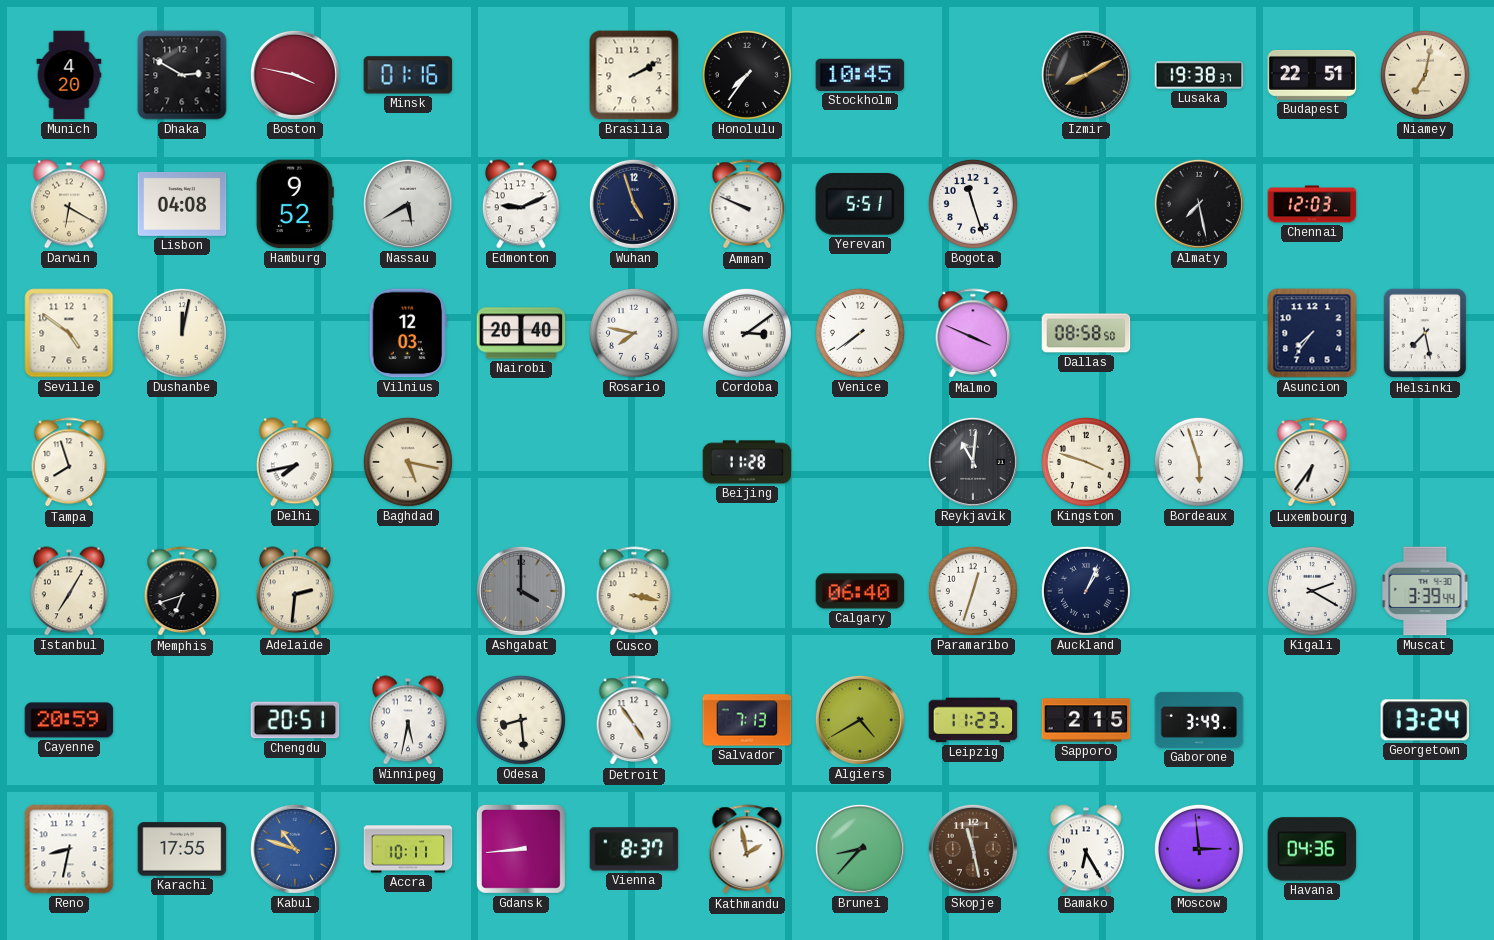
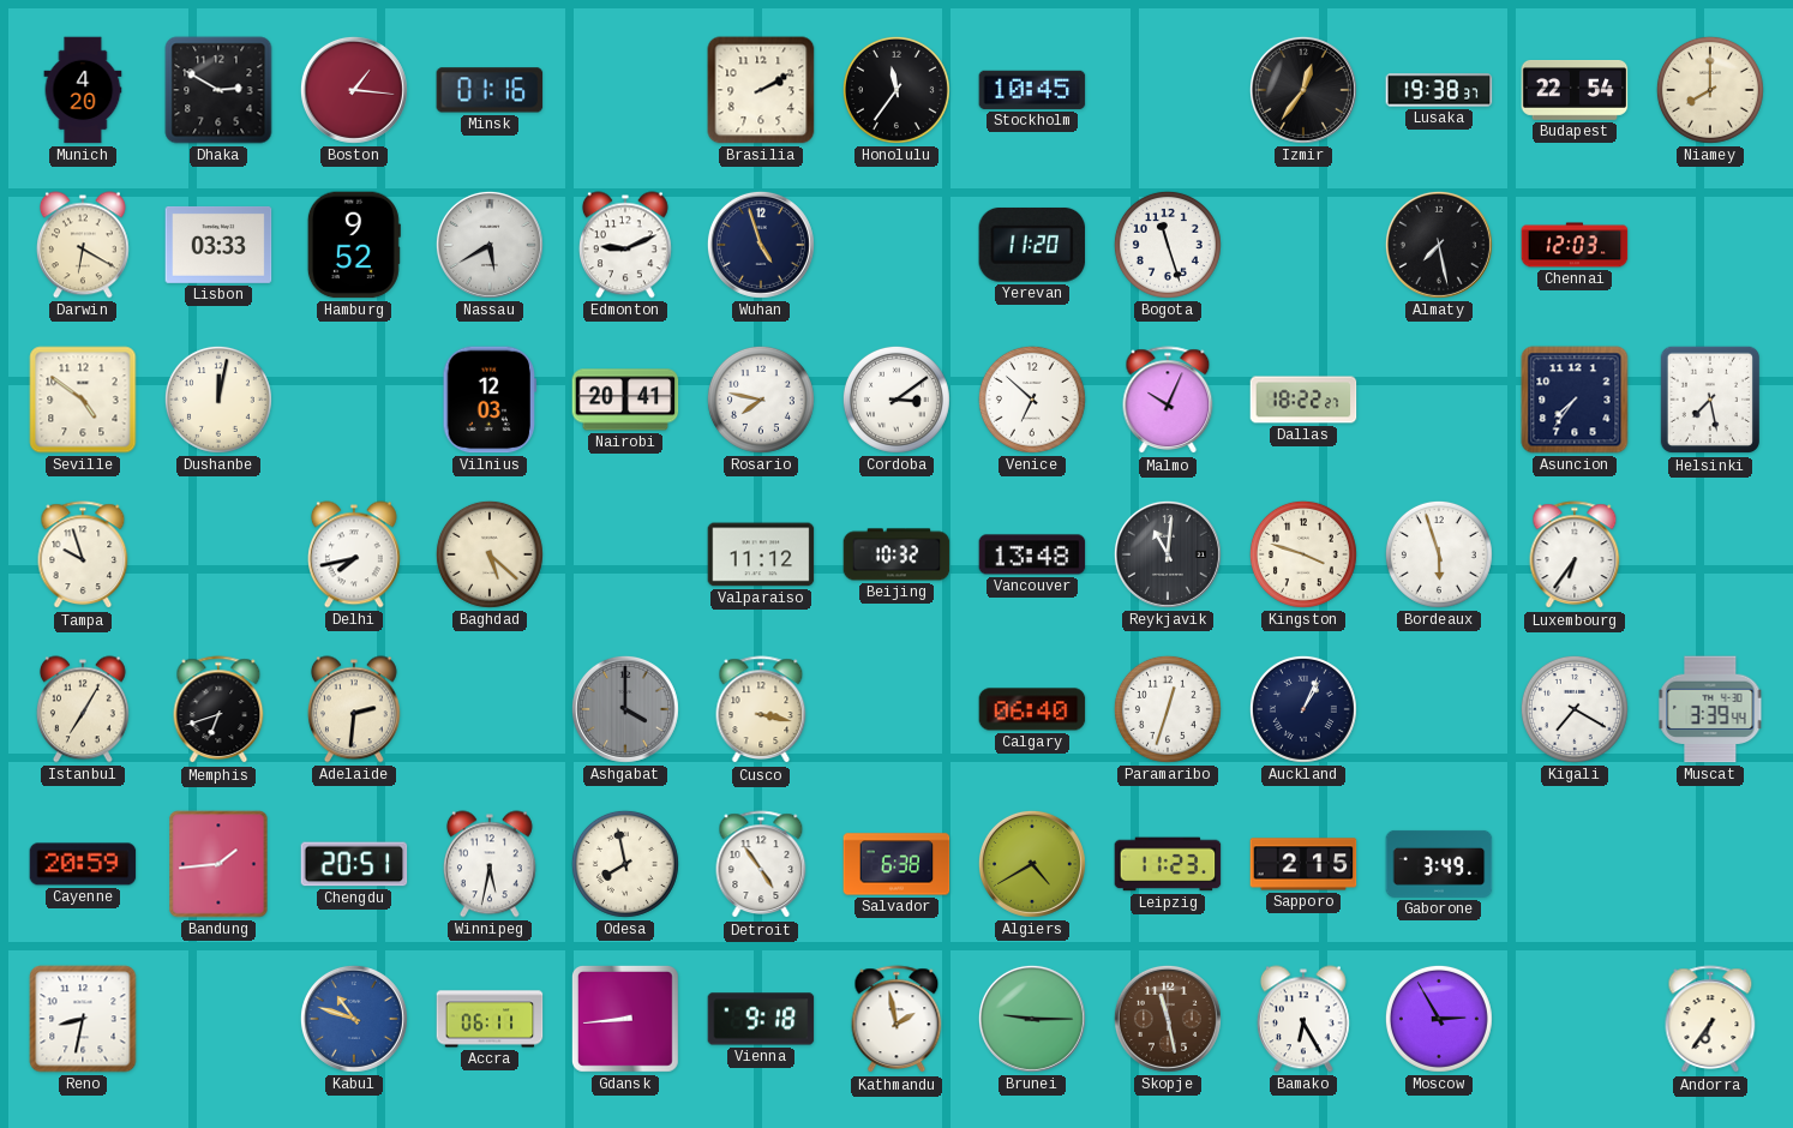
Boston: 3:47 -> 1:16
Honolulu: 7:36 -> 11:36
Izmir: 8:10 -> 12:36
Budapest: 22:51 -> 22:54
Niamey: 7:02 -> 8:00
Lisbon: 04:08 -> 03:33
Amman: 9:49 -> none
Yerevan: 5:51 -> 11:20
Nairobi: 20:40 -> 20:41
Venice: 7:39 -> 6:52
Malmo: 3:49 -> 10:04
Dallas: 08:58 -> 18:22
Tampa: 7:57 -> 9:57
Baghdad: 5:17 -> 5:22
Valparaiso: none -> 11:12
Beijing: 11:28 -> 10:32
Vancouver: none -> 13:48
Kigali: 2:20 -> 7:20
Bandung: none -> 1:44
Odesa: 8:29 -> 7:58
Salvador: 7:13 -> 6:38
Georgetown: 13:24 -> none
Karachi: 17:55 -> none
Accra: 10:11 -> 06:11
Vienna: 8:37 -> 9:18
Brunei: 8:37 -> 9:15
Moscow: 2:59 -> 2:55
Havana: 04:36 -> none
Andorra: none -> 6:36
